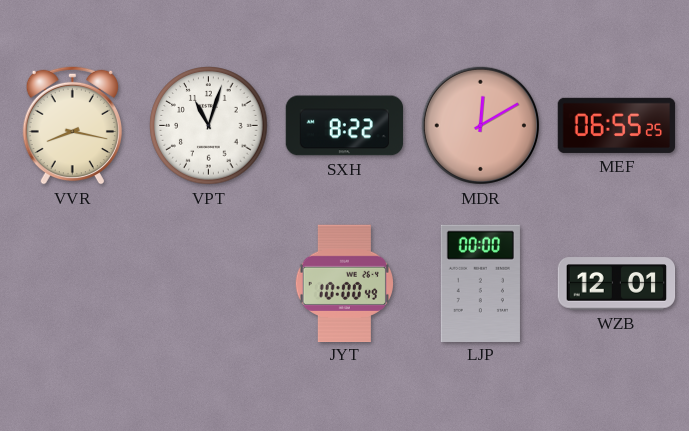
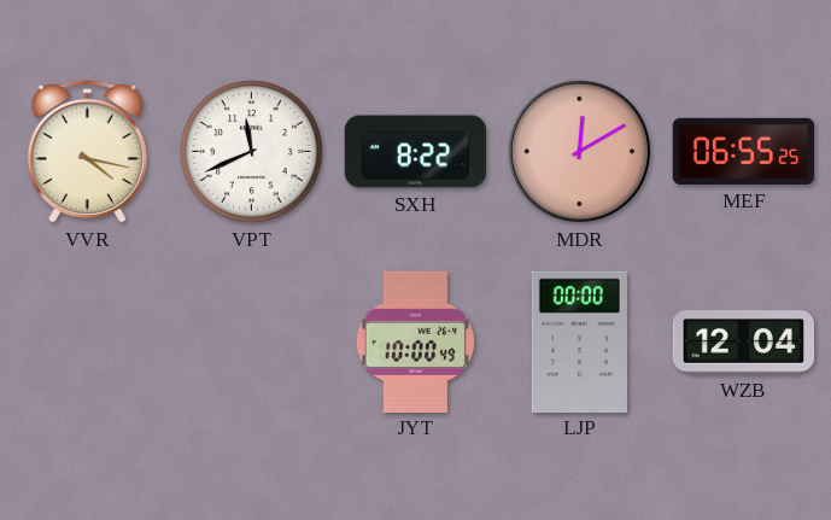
VVR: 8:17 -> 4:17
VPT: 11:03 -> 11:41
WZB: 12:01 -> 12:04
